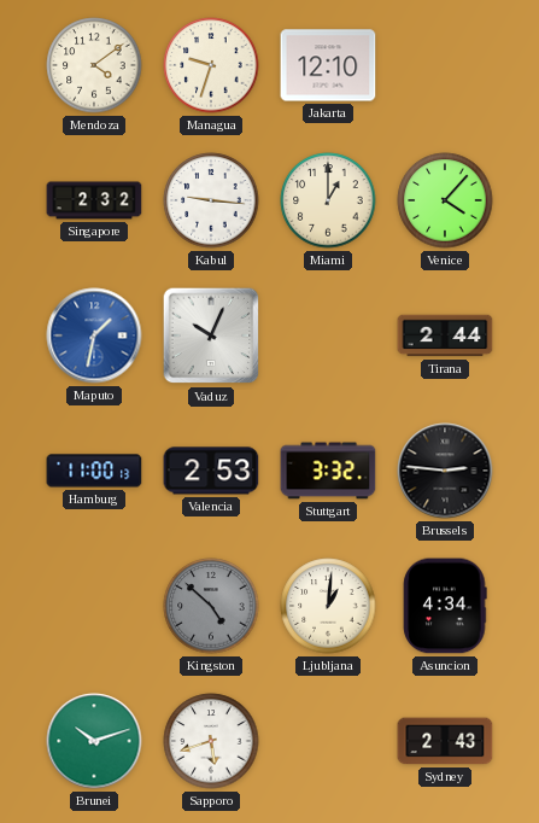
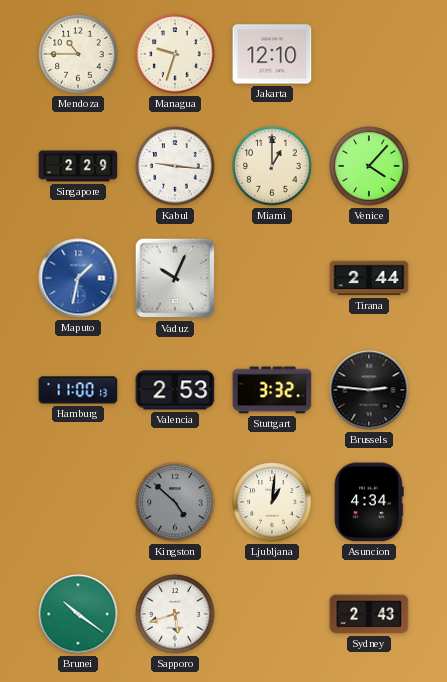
Mendoza: 4:09 -> 10:45
Singapore: 2:32 -> 2:29
Brunei: 10:12 -> 10:21
